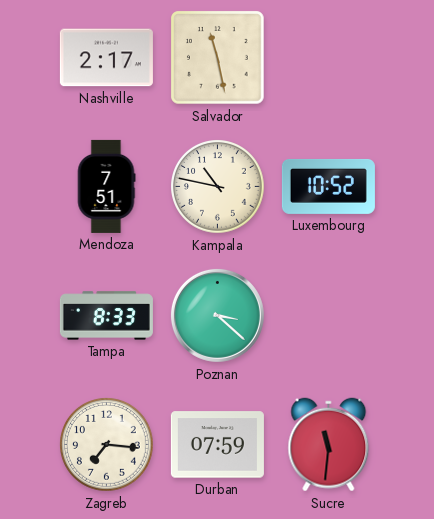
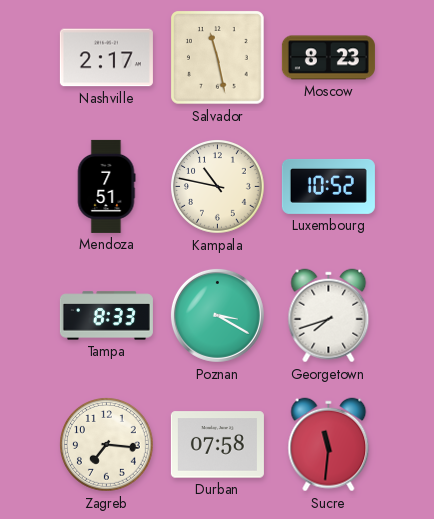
Moscow: none -> 8:23
Poznan: 3:22 -> 3:20
Georgetown: none -> 7:42
Durban: 07:59 -> 07:58
